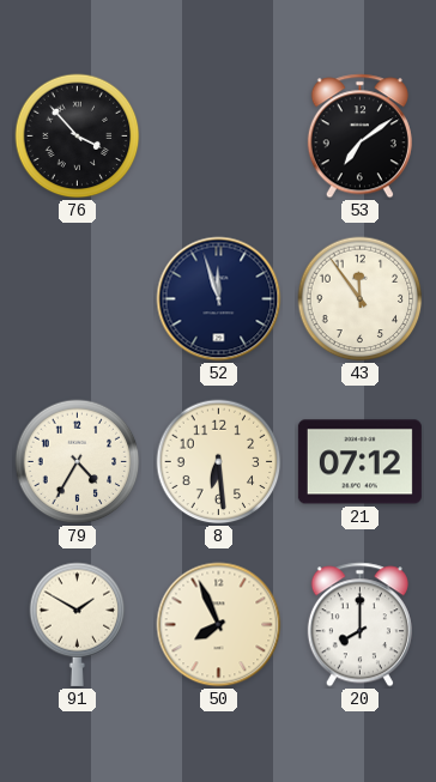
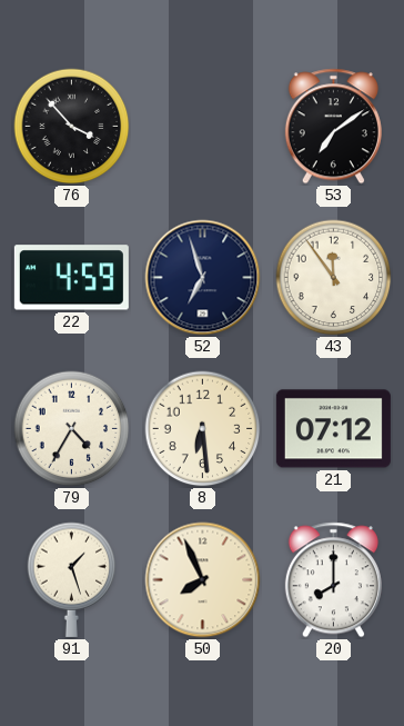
22: none -> 4:59
52: 11:57 -> 6:57
91: 1:50 -> 1:27
